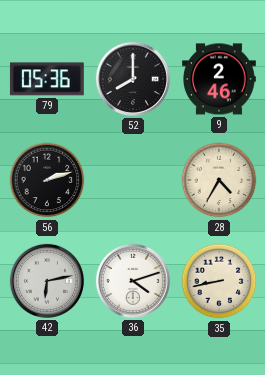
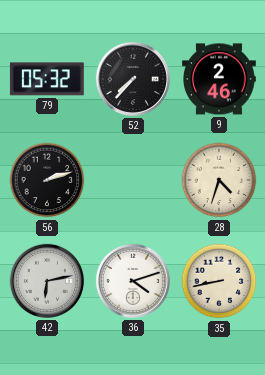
79: 05:36 -> 05:32
52: 8:00 -> 7:37
28: 4:35 -> 4:33
